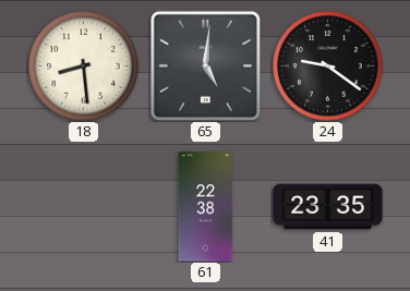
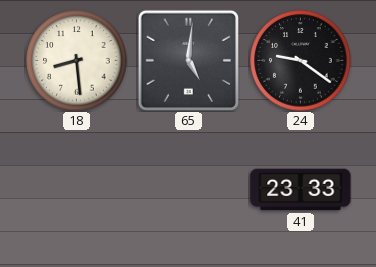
61: 22:38 -> none
41: 23:35 -> 23:33
